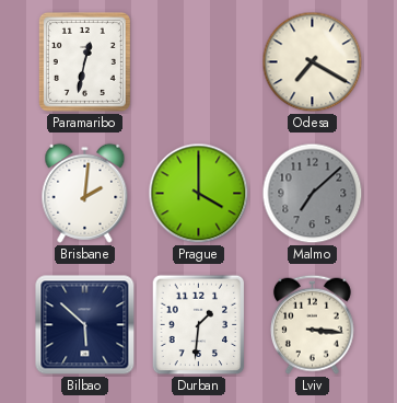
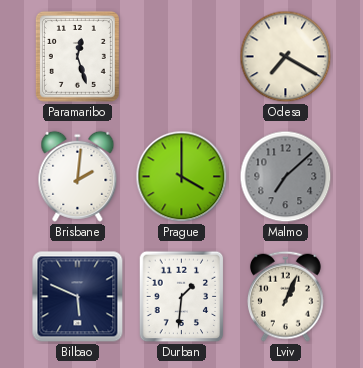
Paramaribo: 12:32 -> 12:27
Bilbao: 5:52 -> 5:49
Lviv: 3:16 -> 1:04
